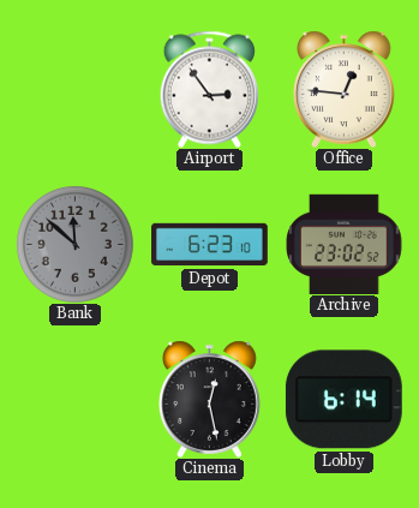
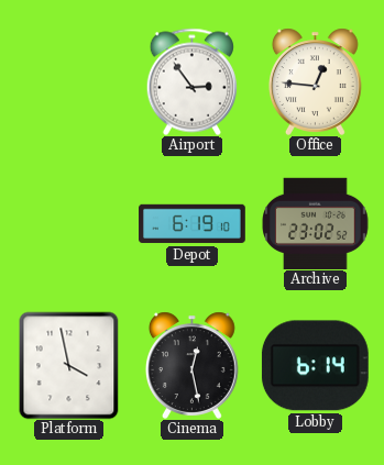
Bank: 11:52 -> none
Depot: 6:23 -> 6:19
Platform: none -> 3:58
